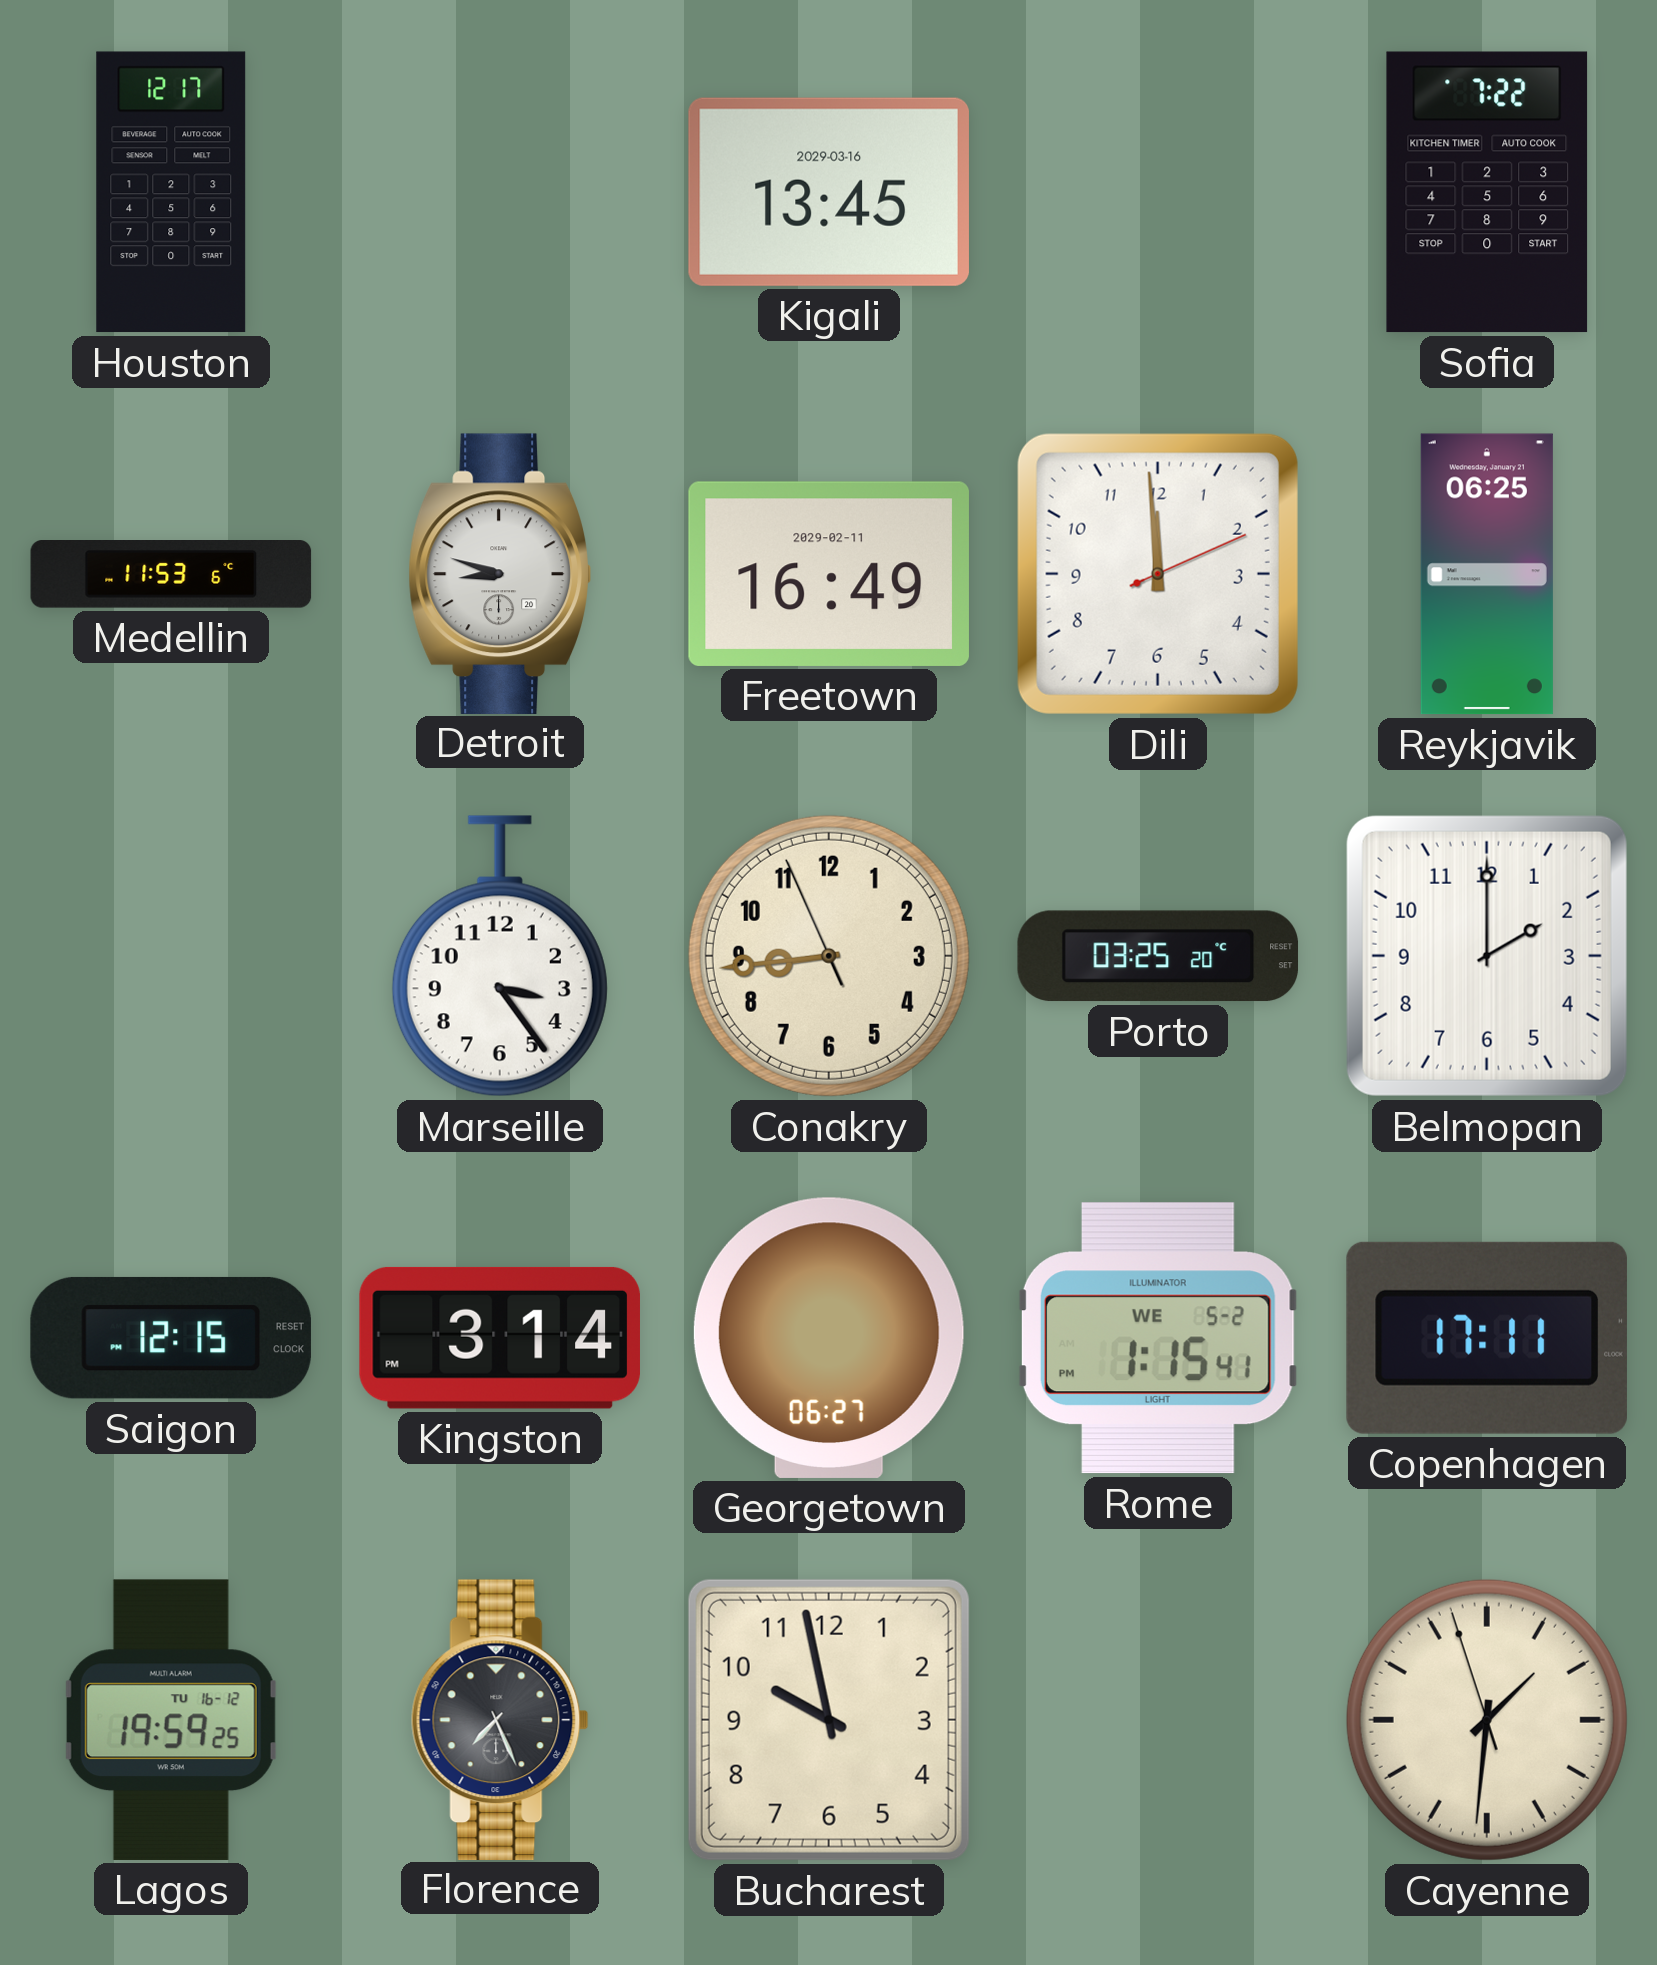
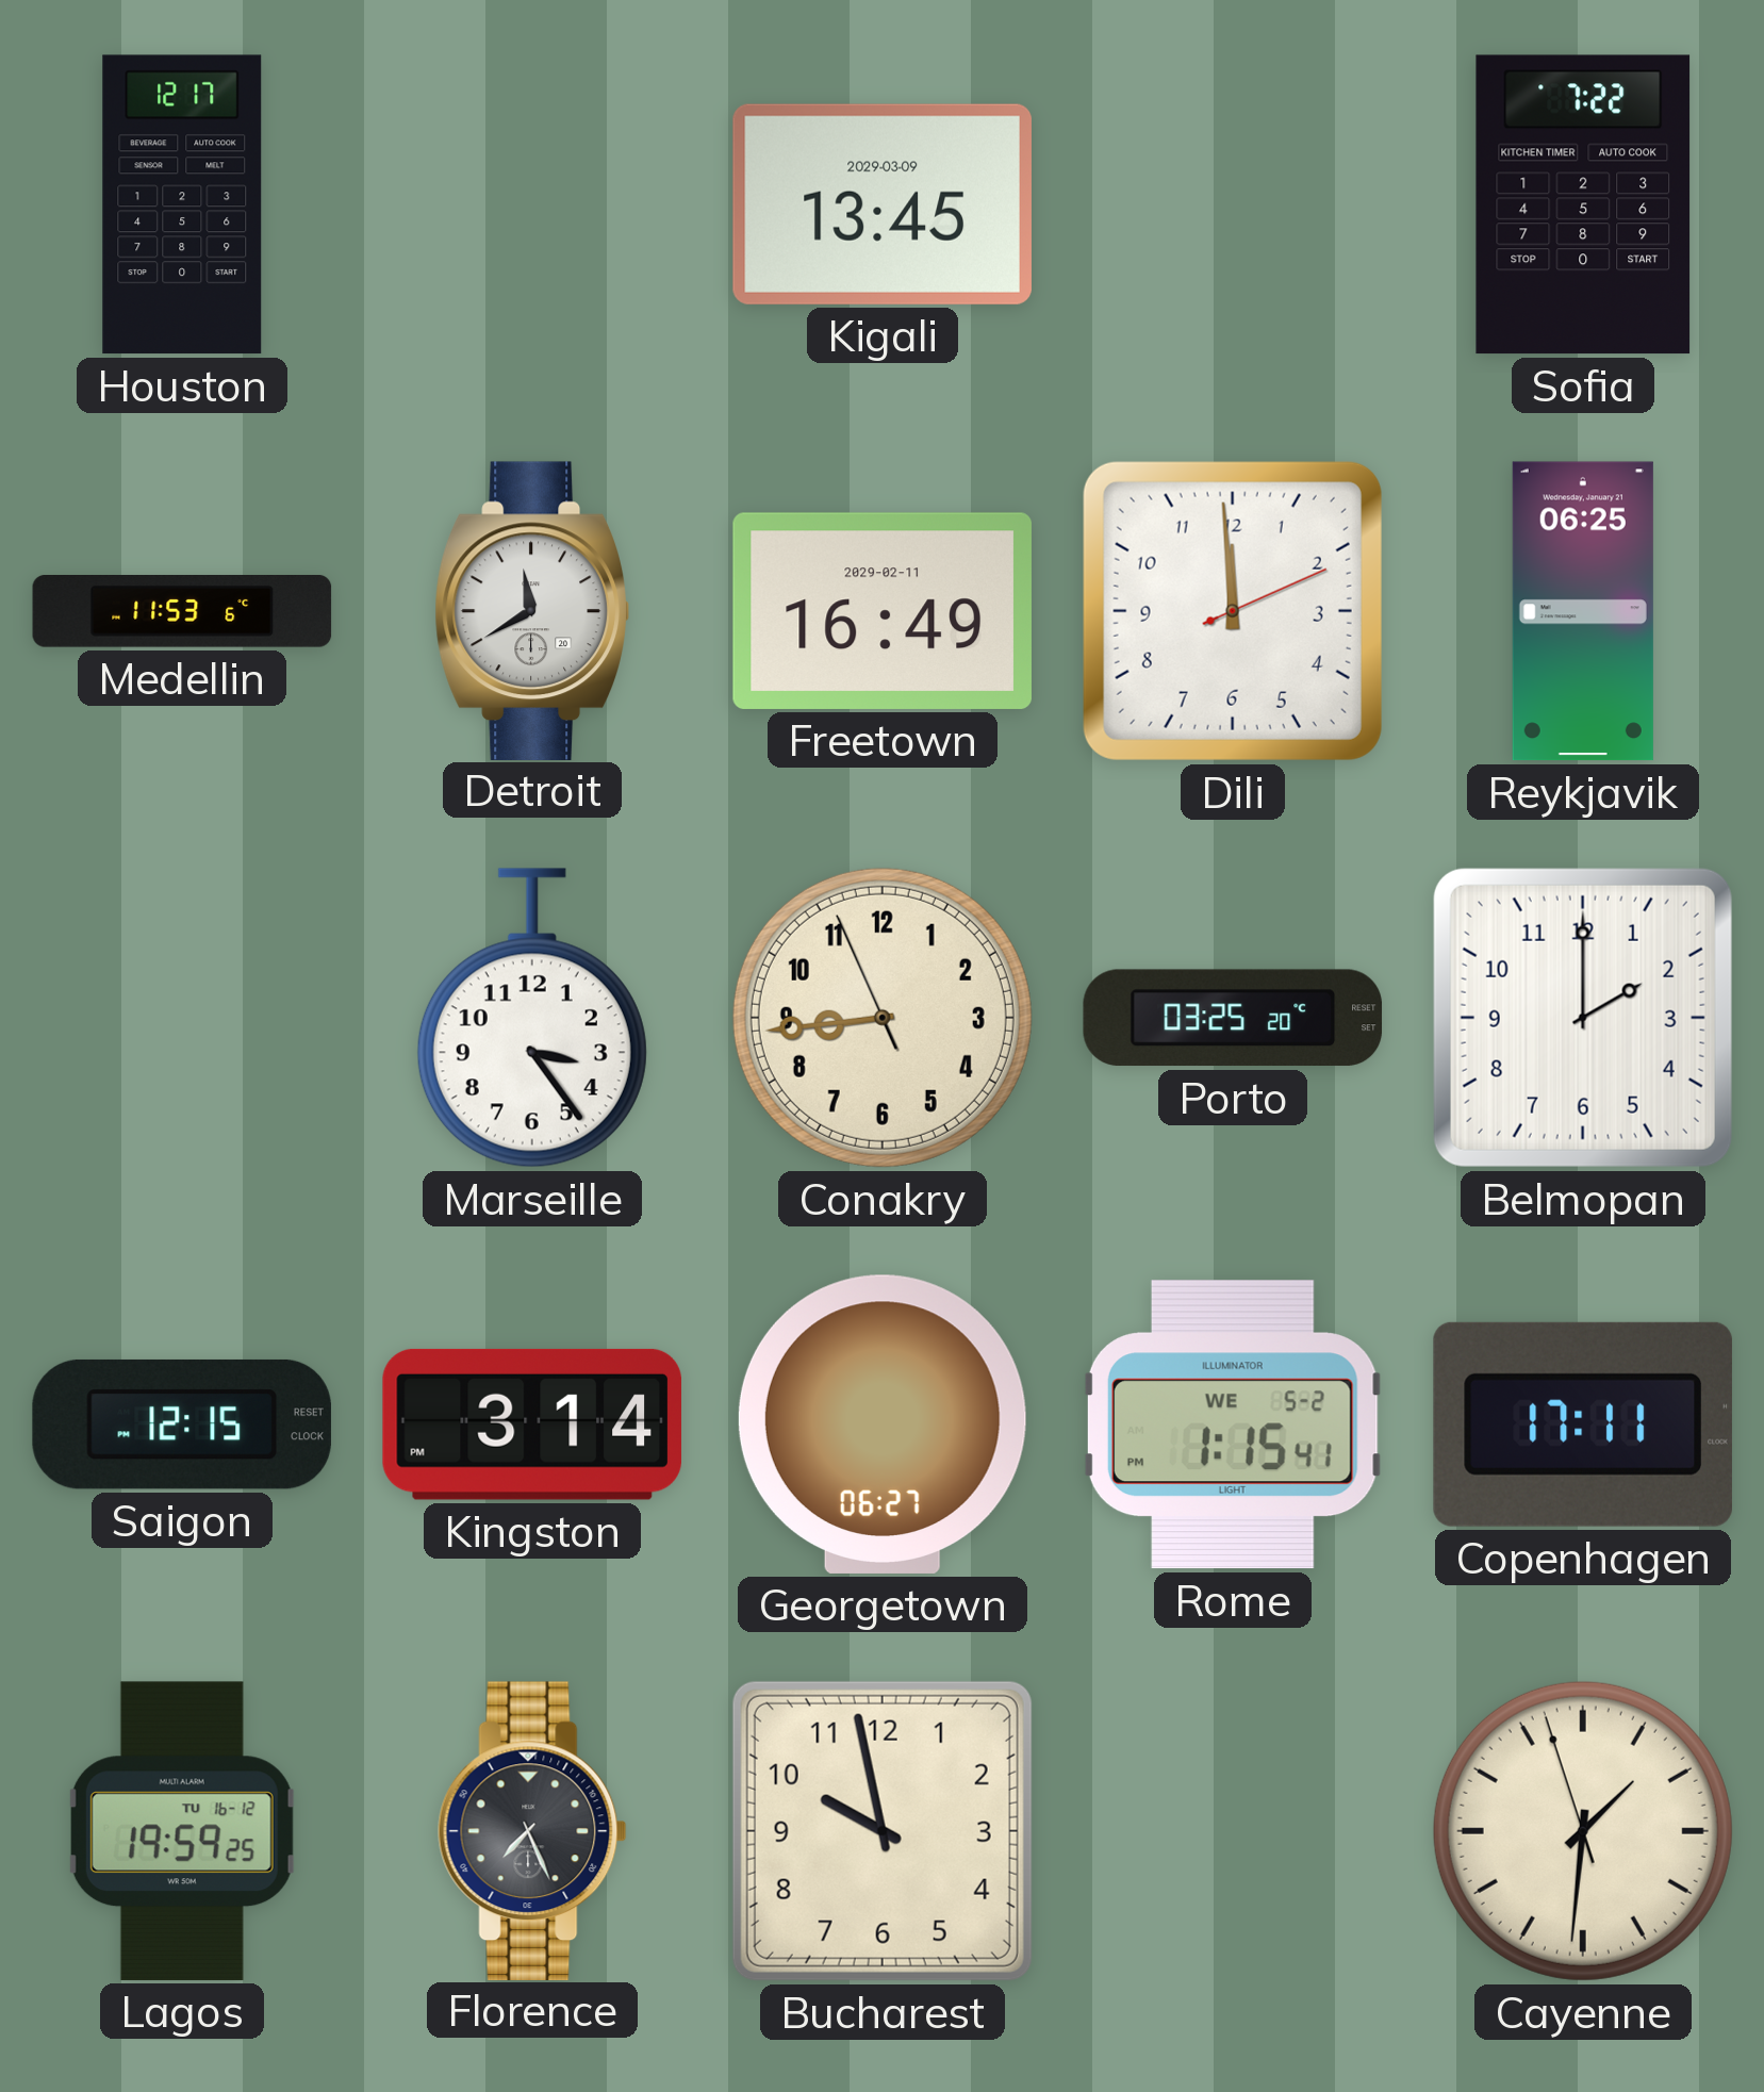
Kigali date: 2029-03-16 -> 2029-03-09
Detroit: 8:48 -> 11:40
